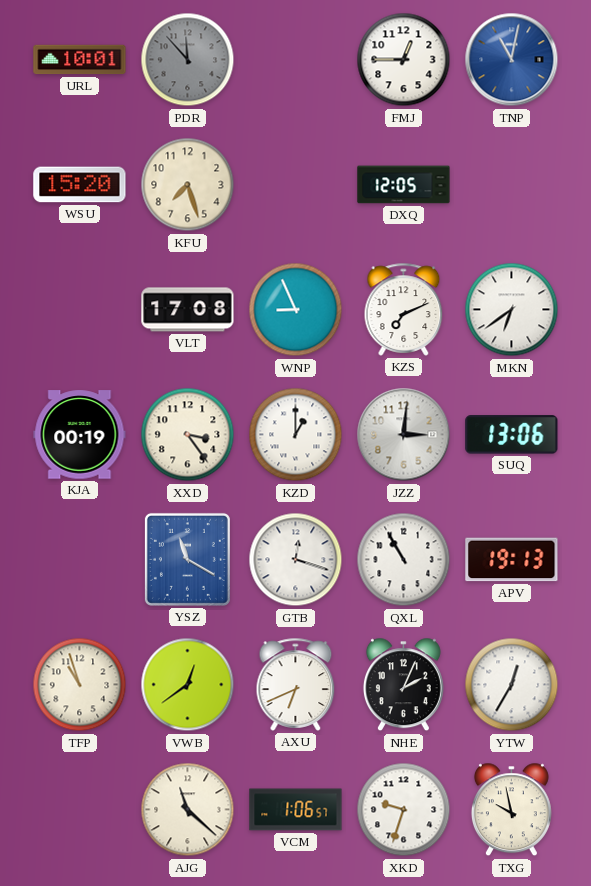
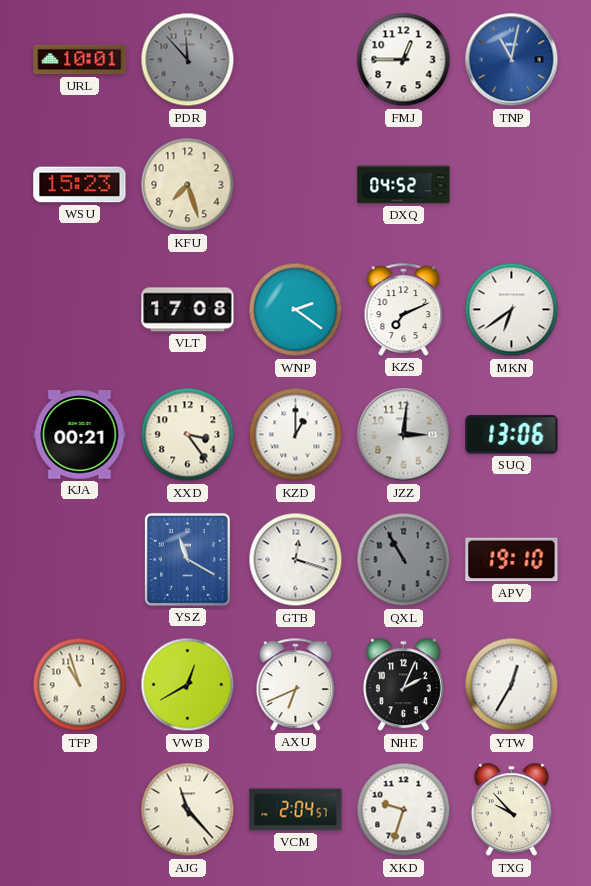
WSU: 15:20 -> 15:23
DXQ: 12:05 -> 04:52
WNP: 8:56 -> 2:21
KJA: 00:19 -> 00:21
QXL dial: white -> grey
APV: 19:13 -> 19:10
VWB: 12:39 -> 12:40
AJG: 11:22 -> 11:23
VCM: 1:06 -> 2:04
TXG: 9:58 -> 9:53
